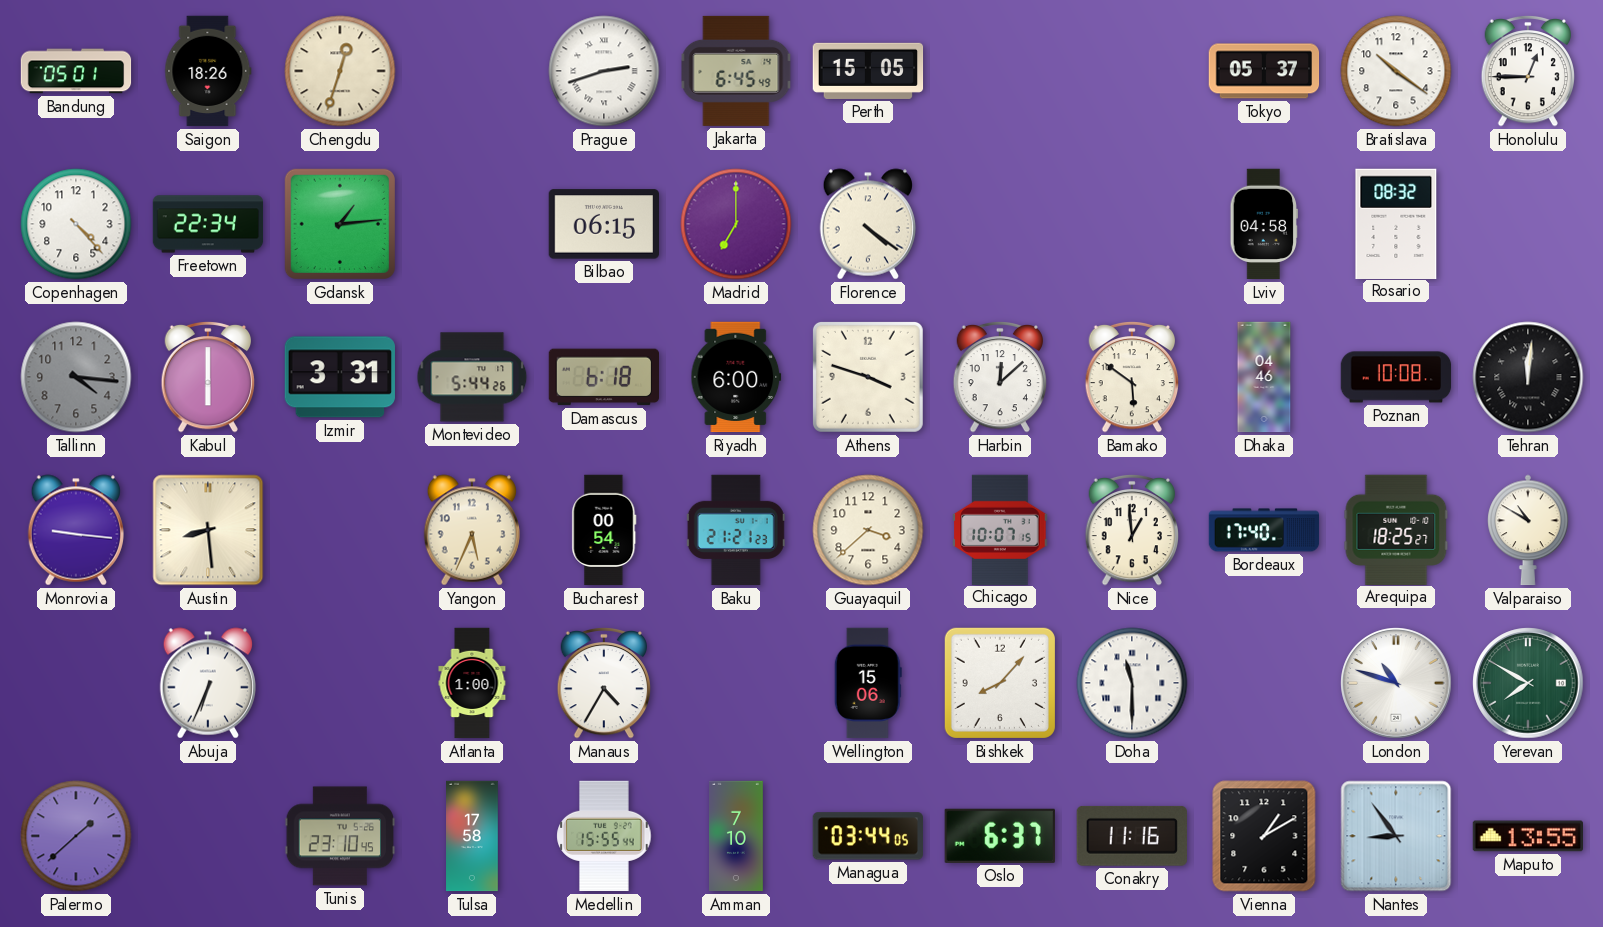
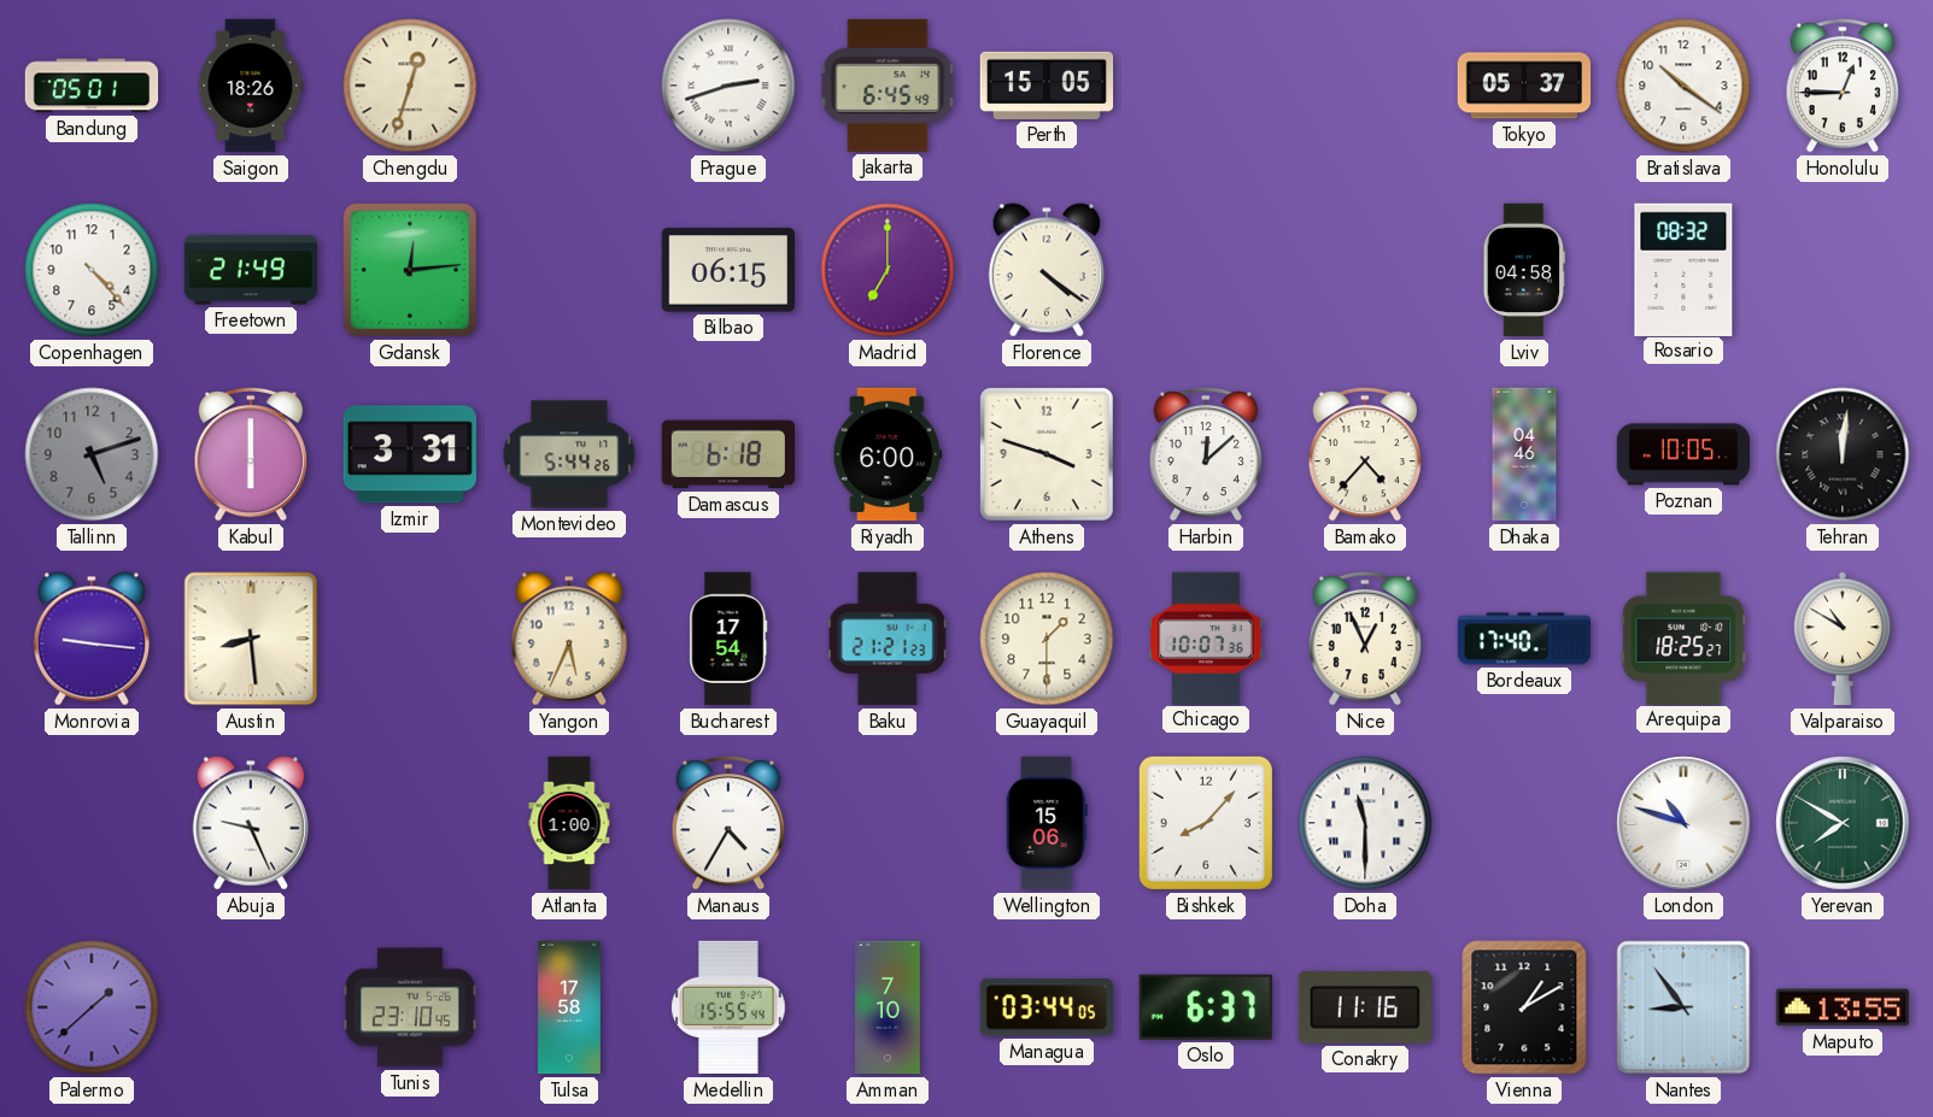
Freetown: 22:34 -> 21:49
Gdansk: 1:14 -> 12:14
Tallinn: 4:16 -> 5:12
Bamako: 5:51 -> 4:37
Poznan: 10:08 -> 10:05
Bucharest: 00:54 -> 17:54
Guayaquil: 3:38 -> 1:30
Chicago: 10:07:15 -> 10:07:36
Nice: 12:59 -> 12:56
Abuja: 6:34 -> 9:26
